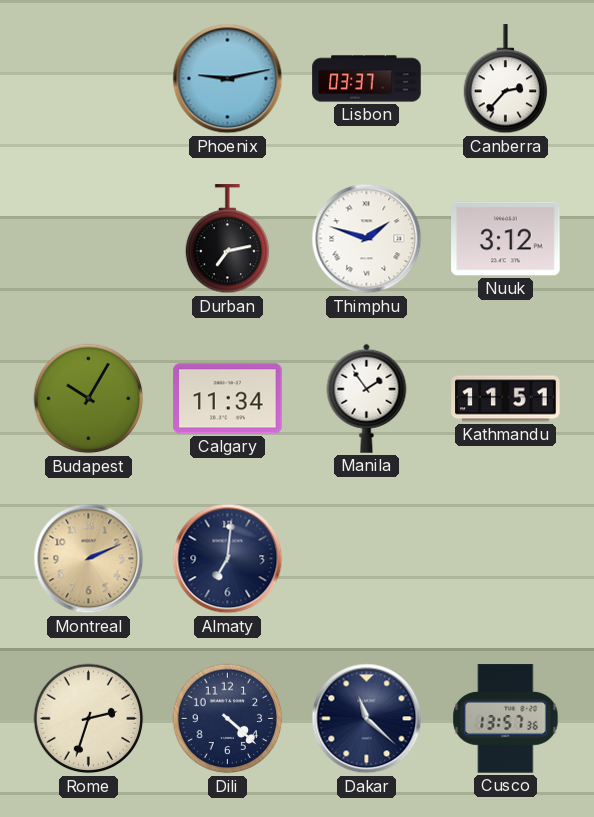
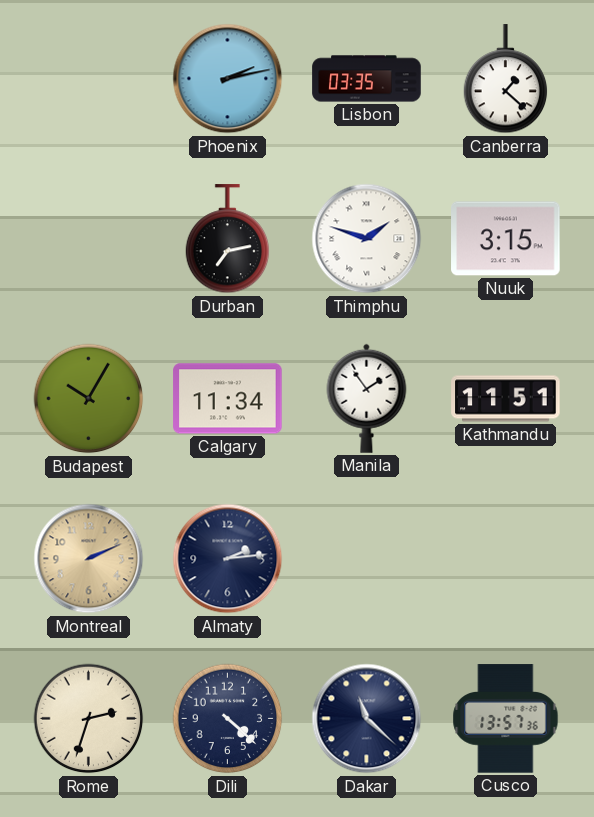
Phoenix: 9:13 -> 2:13
Lisbon: 03:37 -> 03:35
Canberra: 2:37 -> 1:22
Nuuk: 3:12 -> 3:15
Almaty: 7:01 -> 2:14
